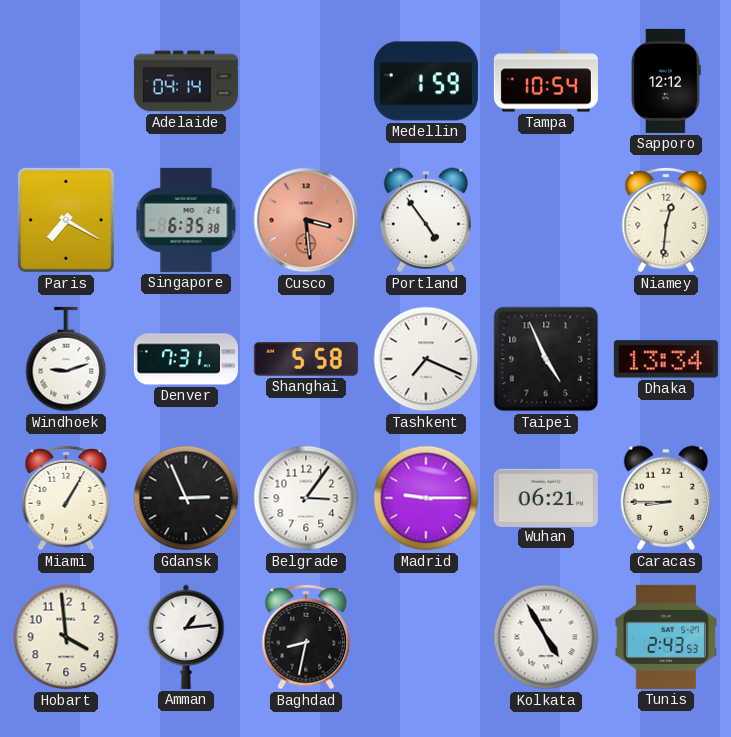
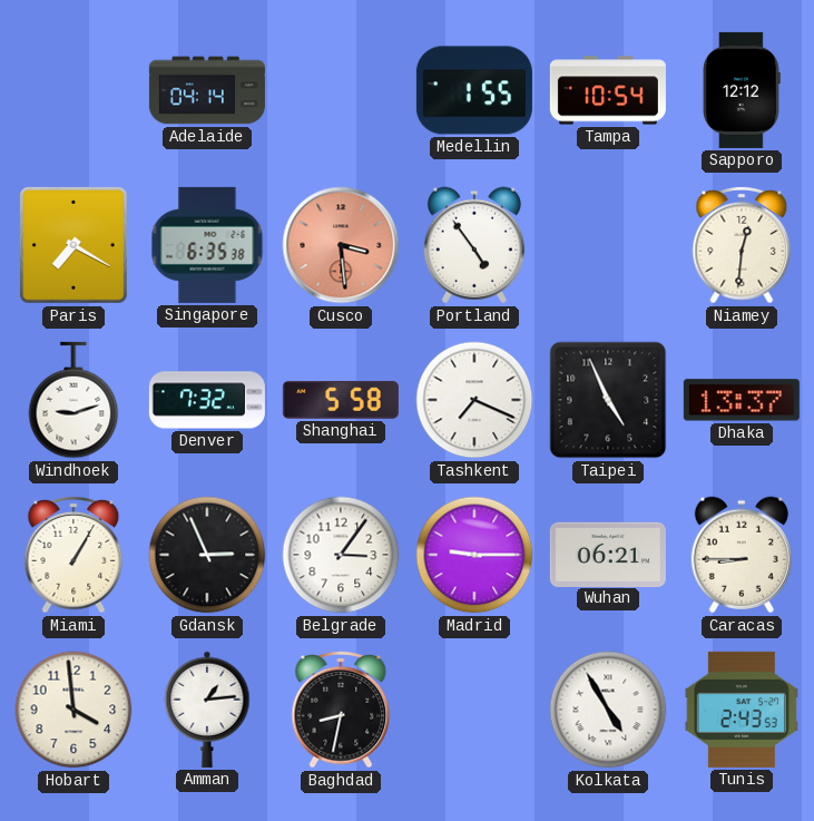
Medellin: 1:59 -> 1:55
Denver: 7:31 -> 7:32
Dhaka: 13:34 -> 13:37
